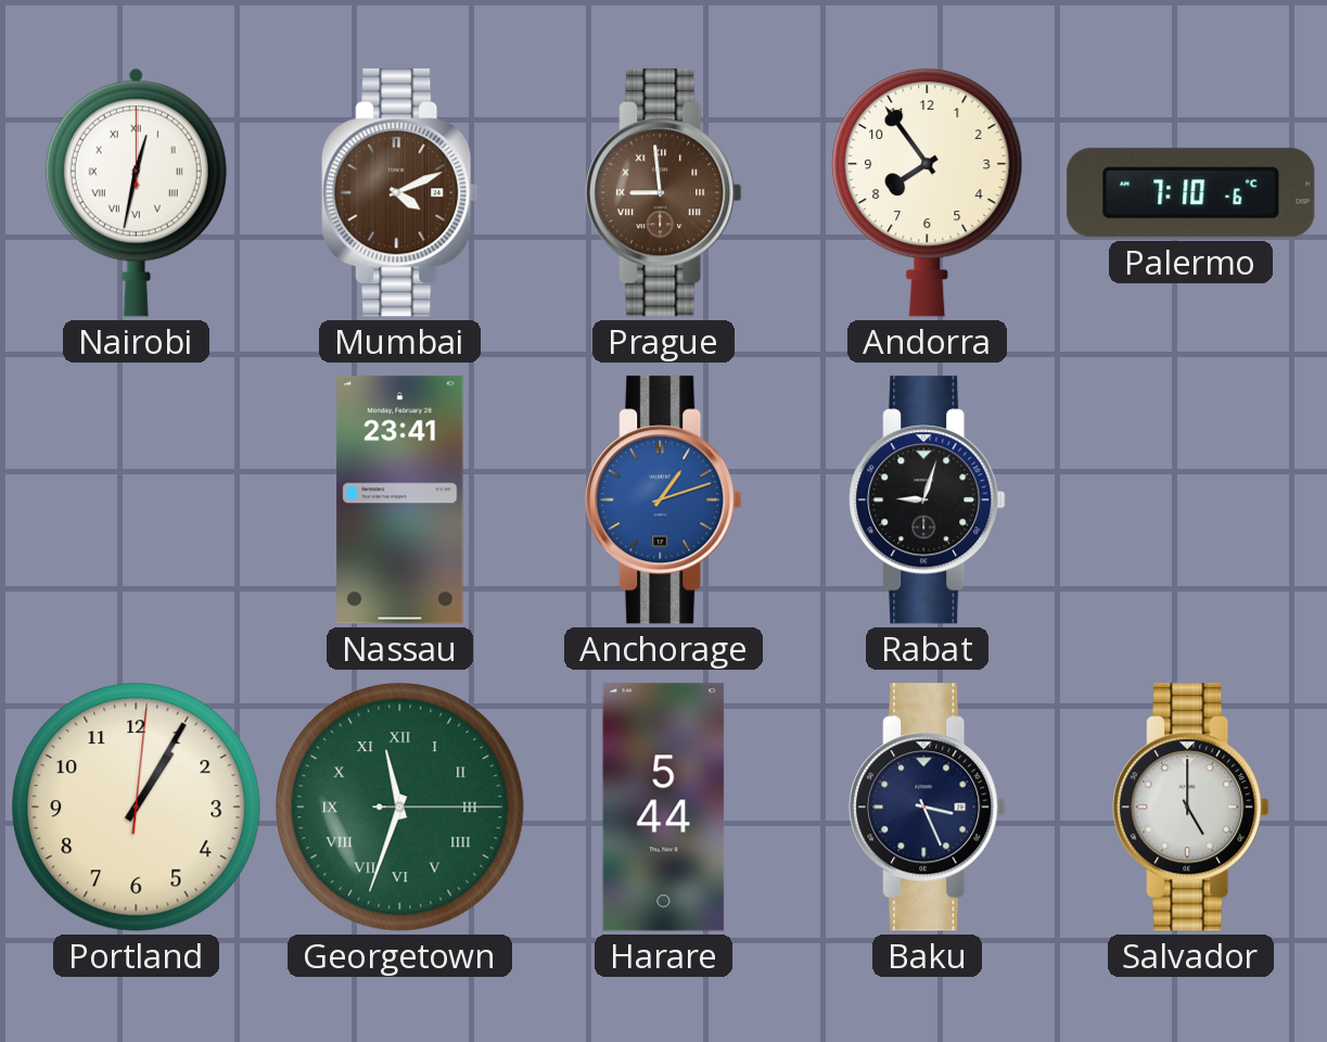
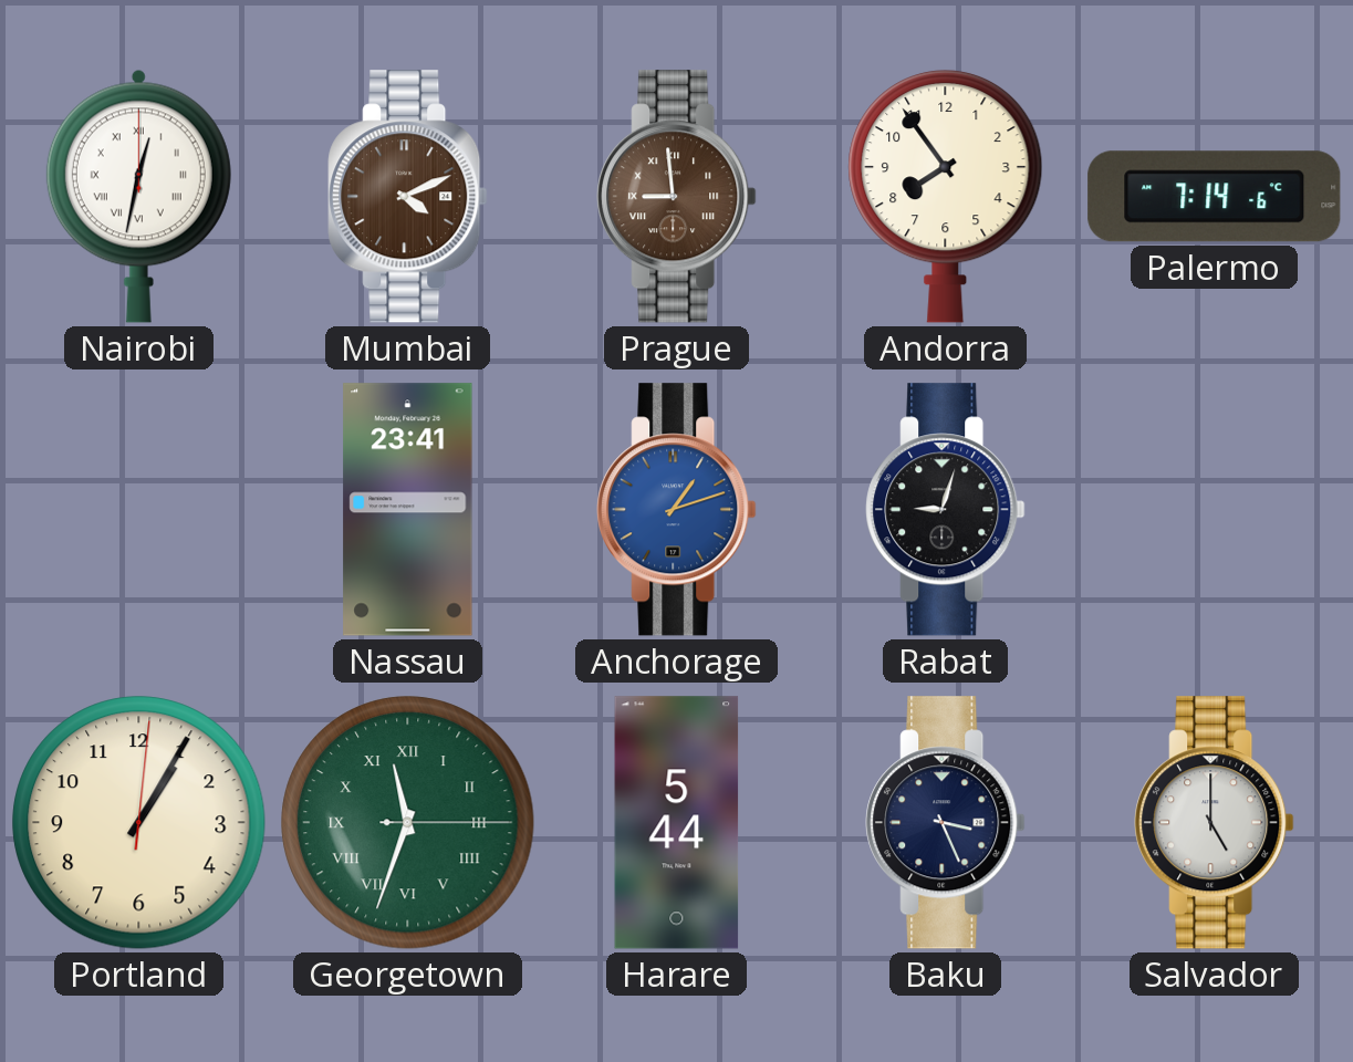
Palermo: 7:10 -> 7:14
